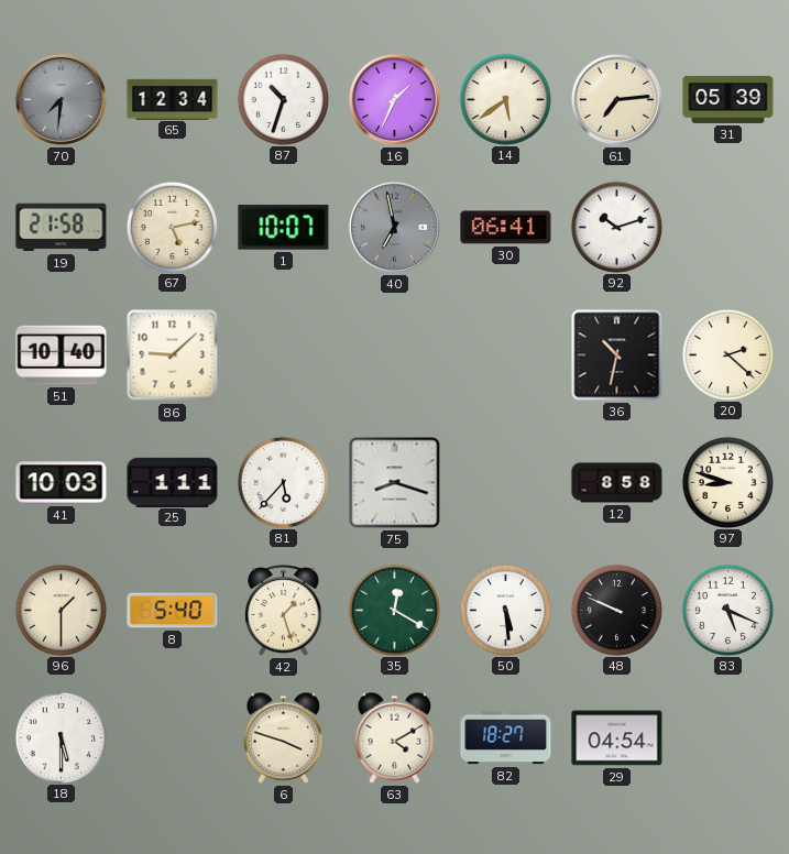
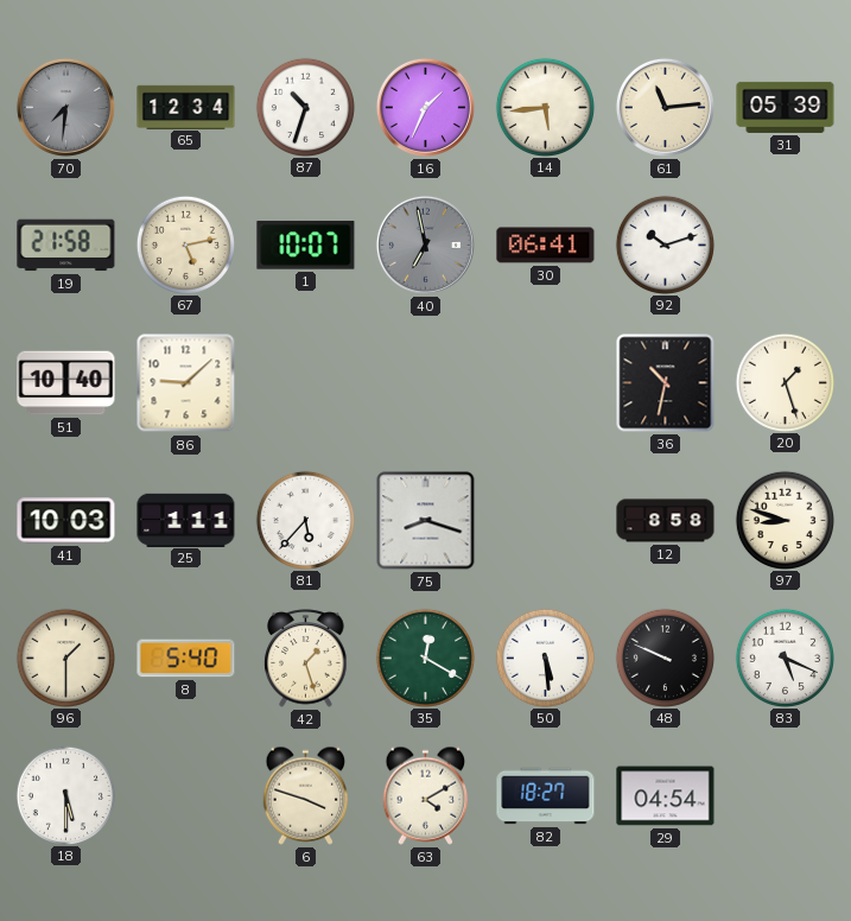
14: 5:39 -> 5:44
61: 7:14 -> 11:14
20: 2:22 -> 1:27
